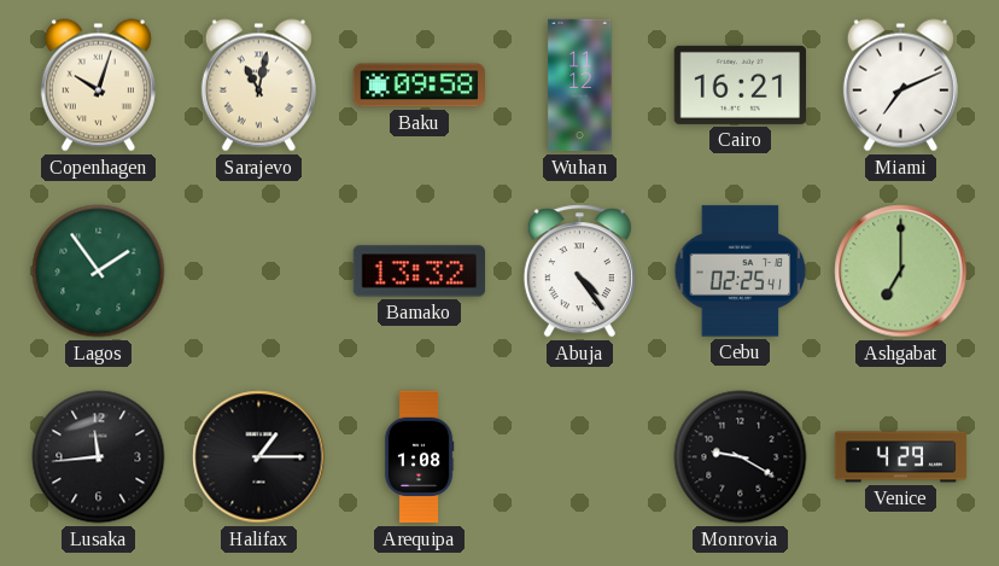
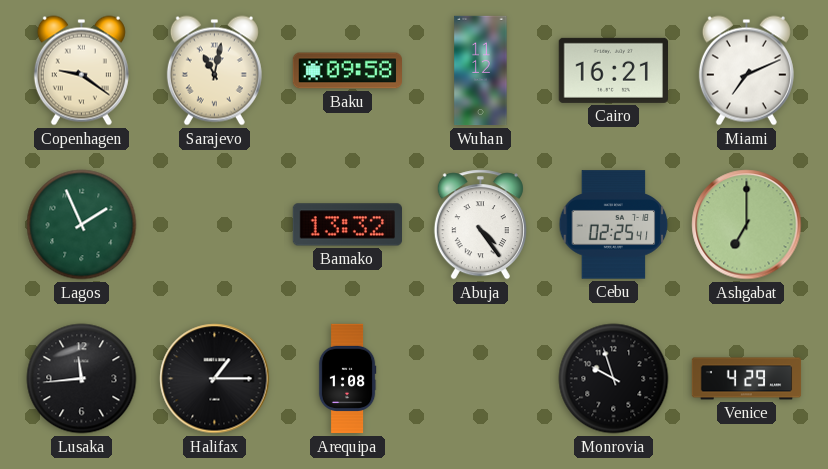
Copenhagen: 10:03 -> 9:21
Lagos: 1:54 -> 1:56
Monrovia: 9:20 -> 9:57
